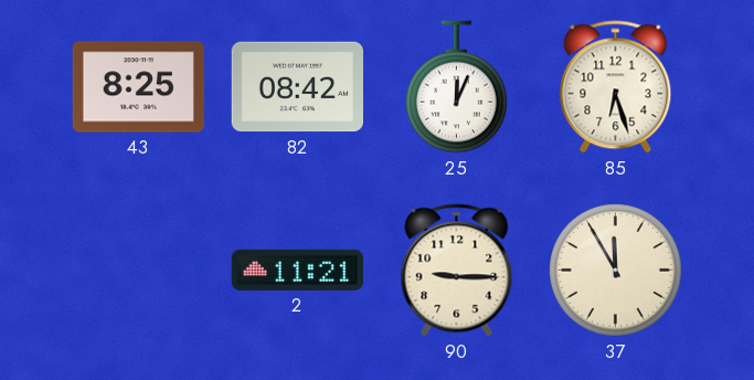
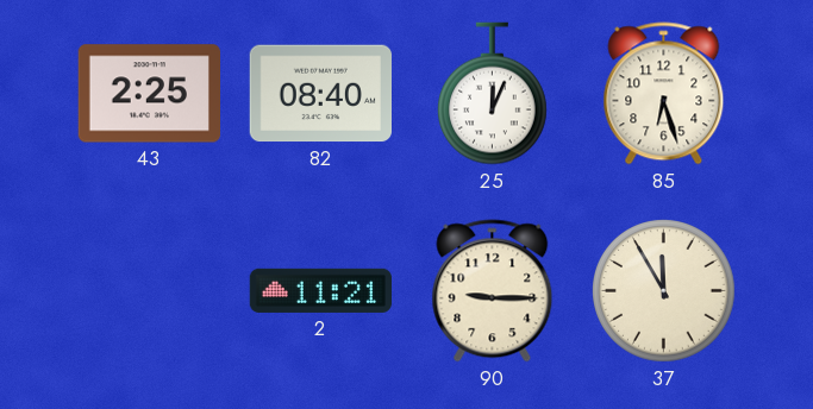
43: 8:25 -> 2:25
82: 08:42 -> 08:40
